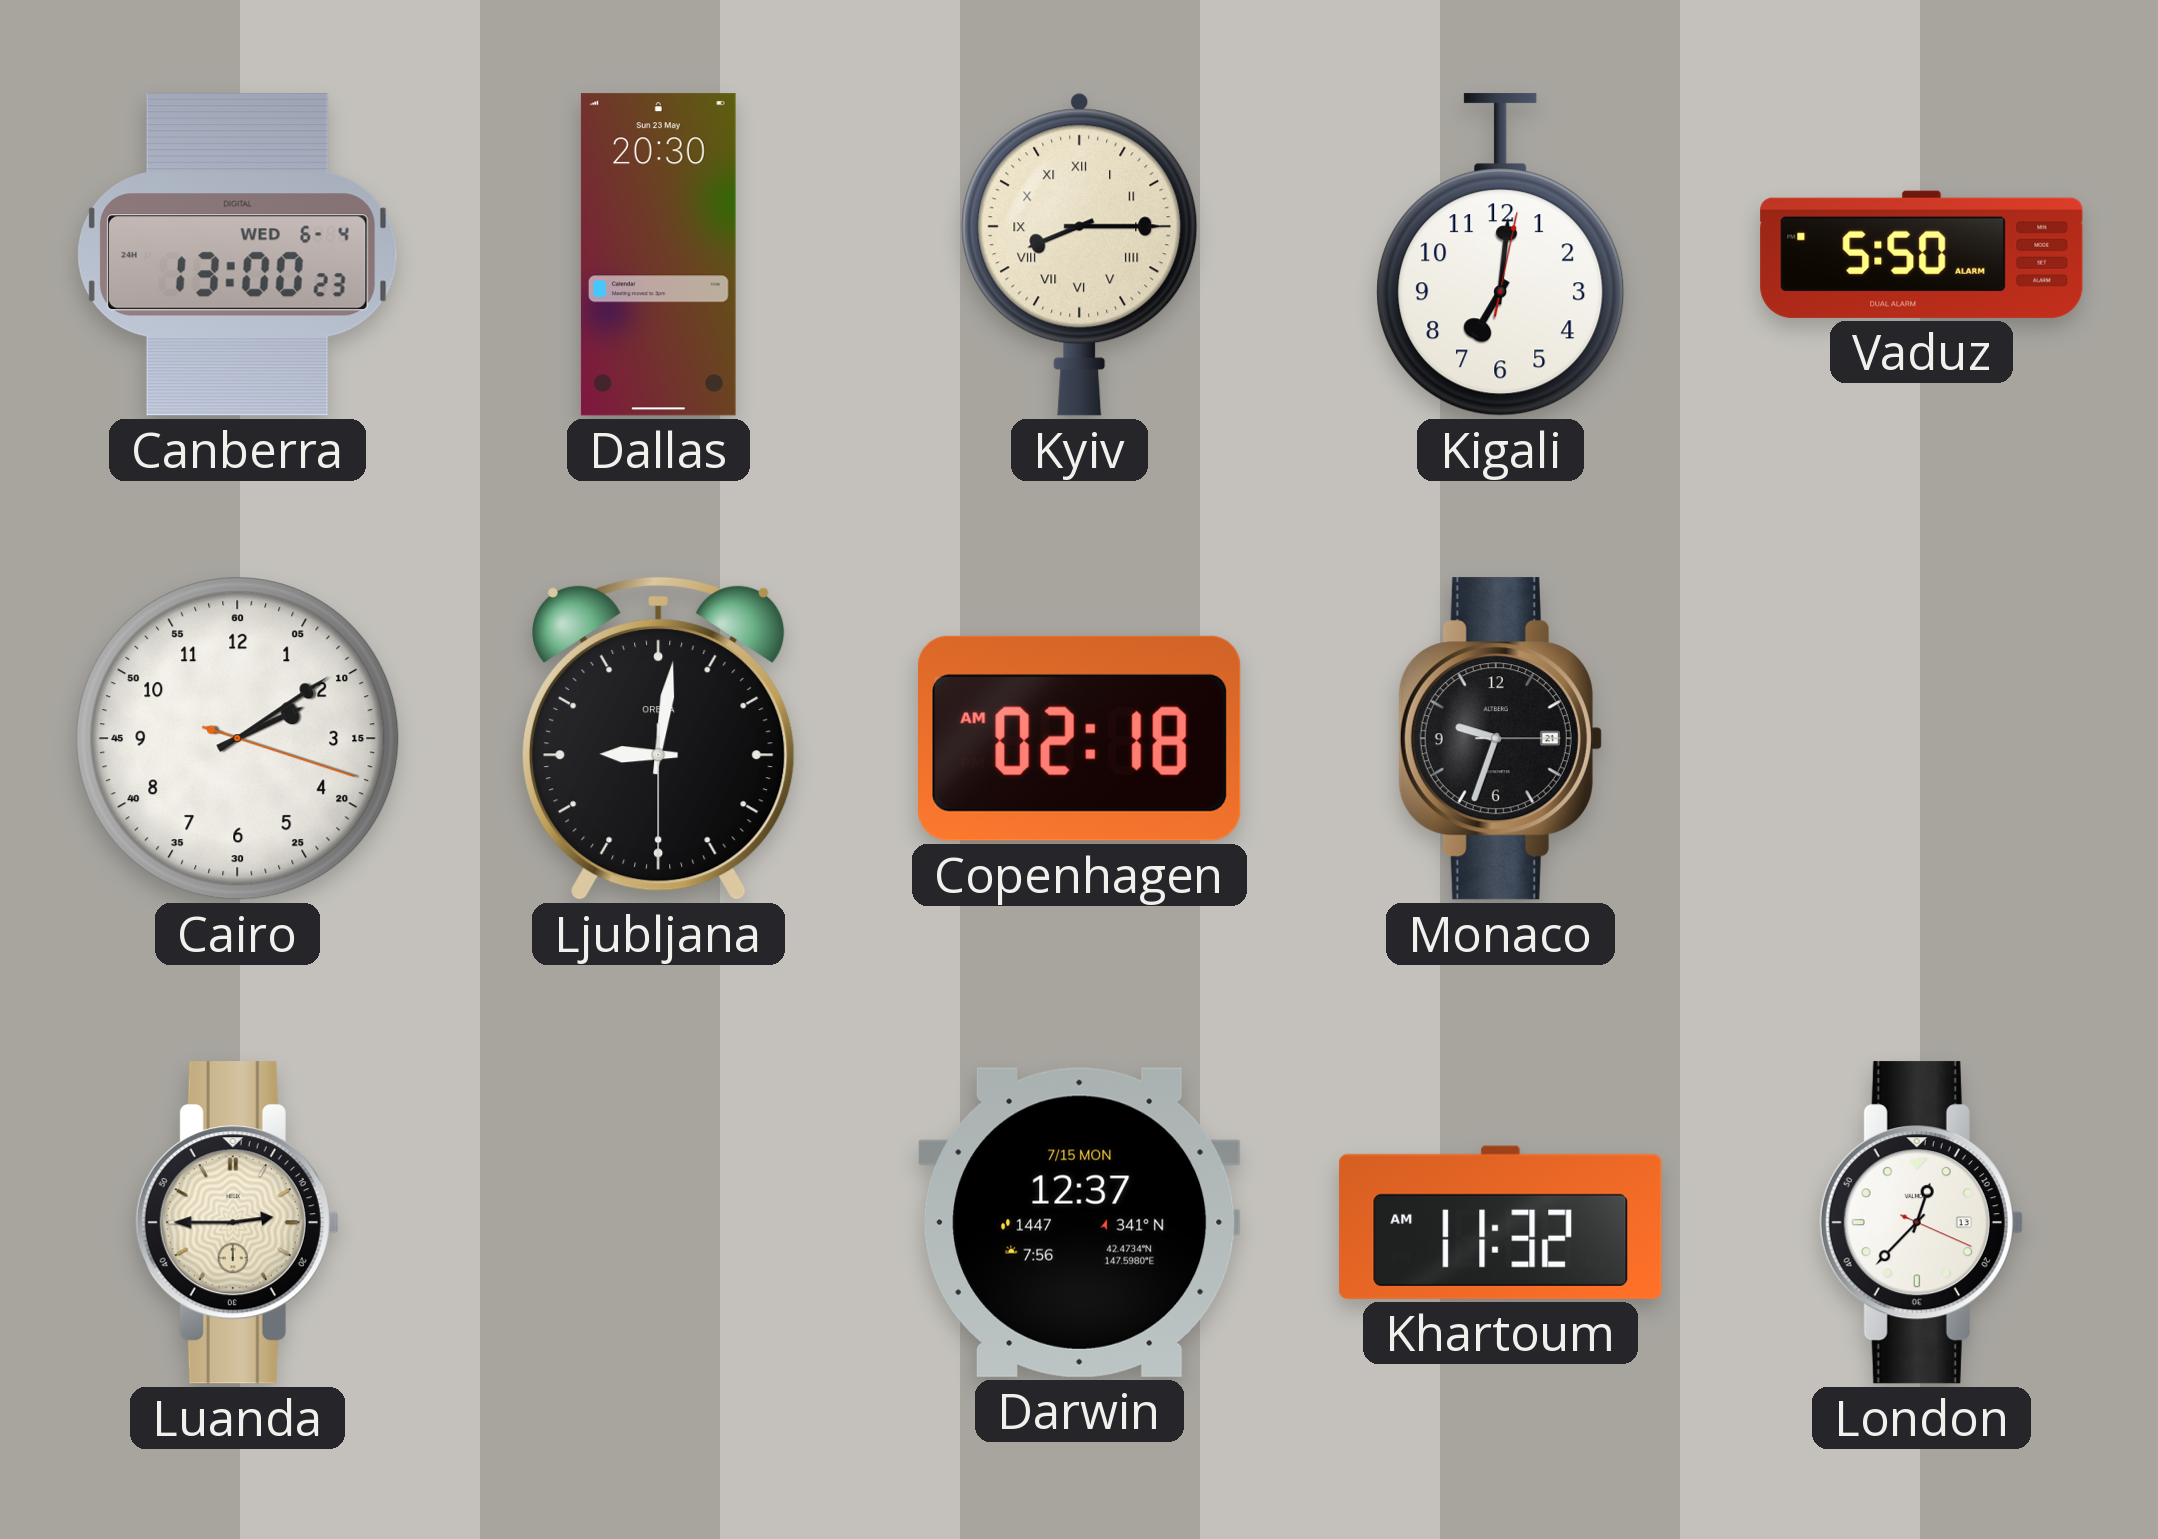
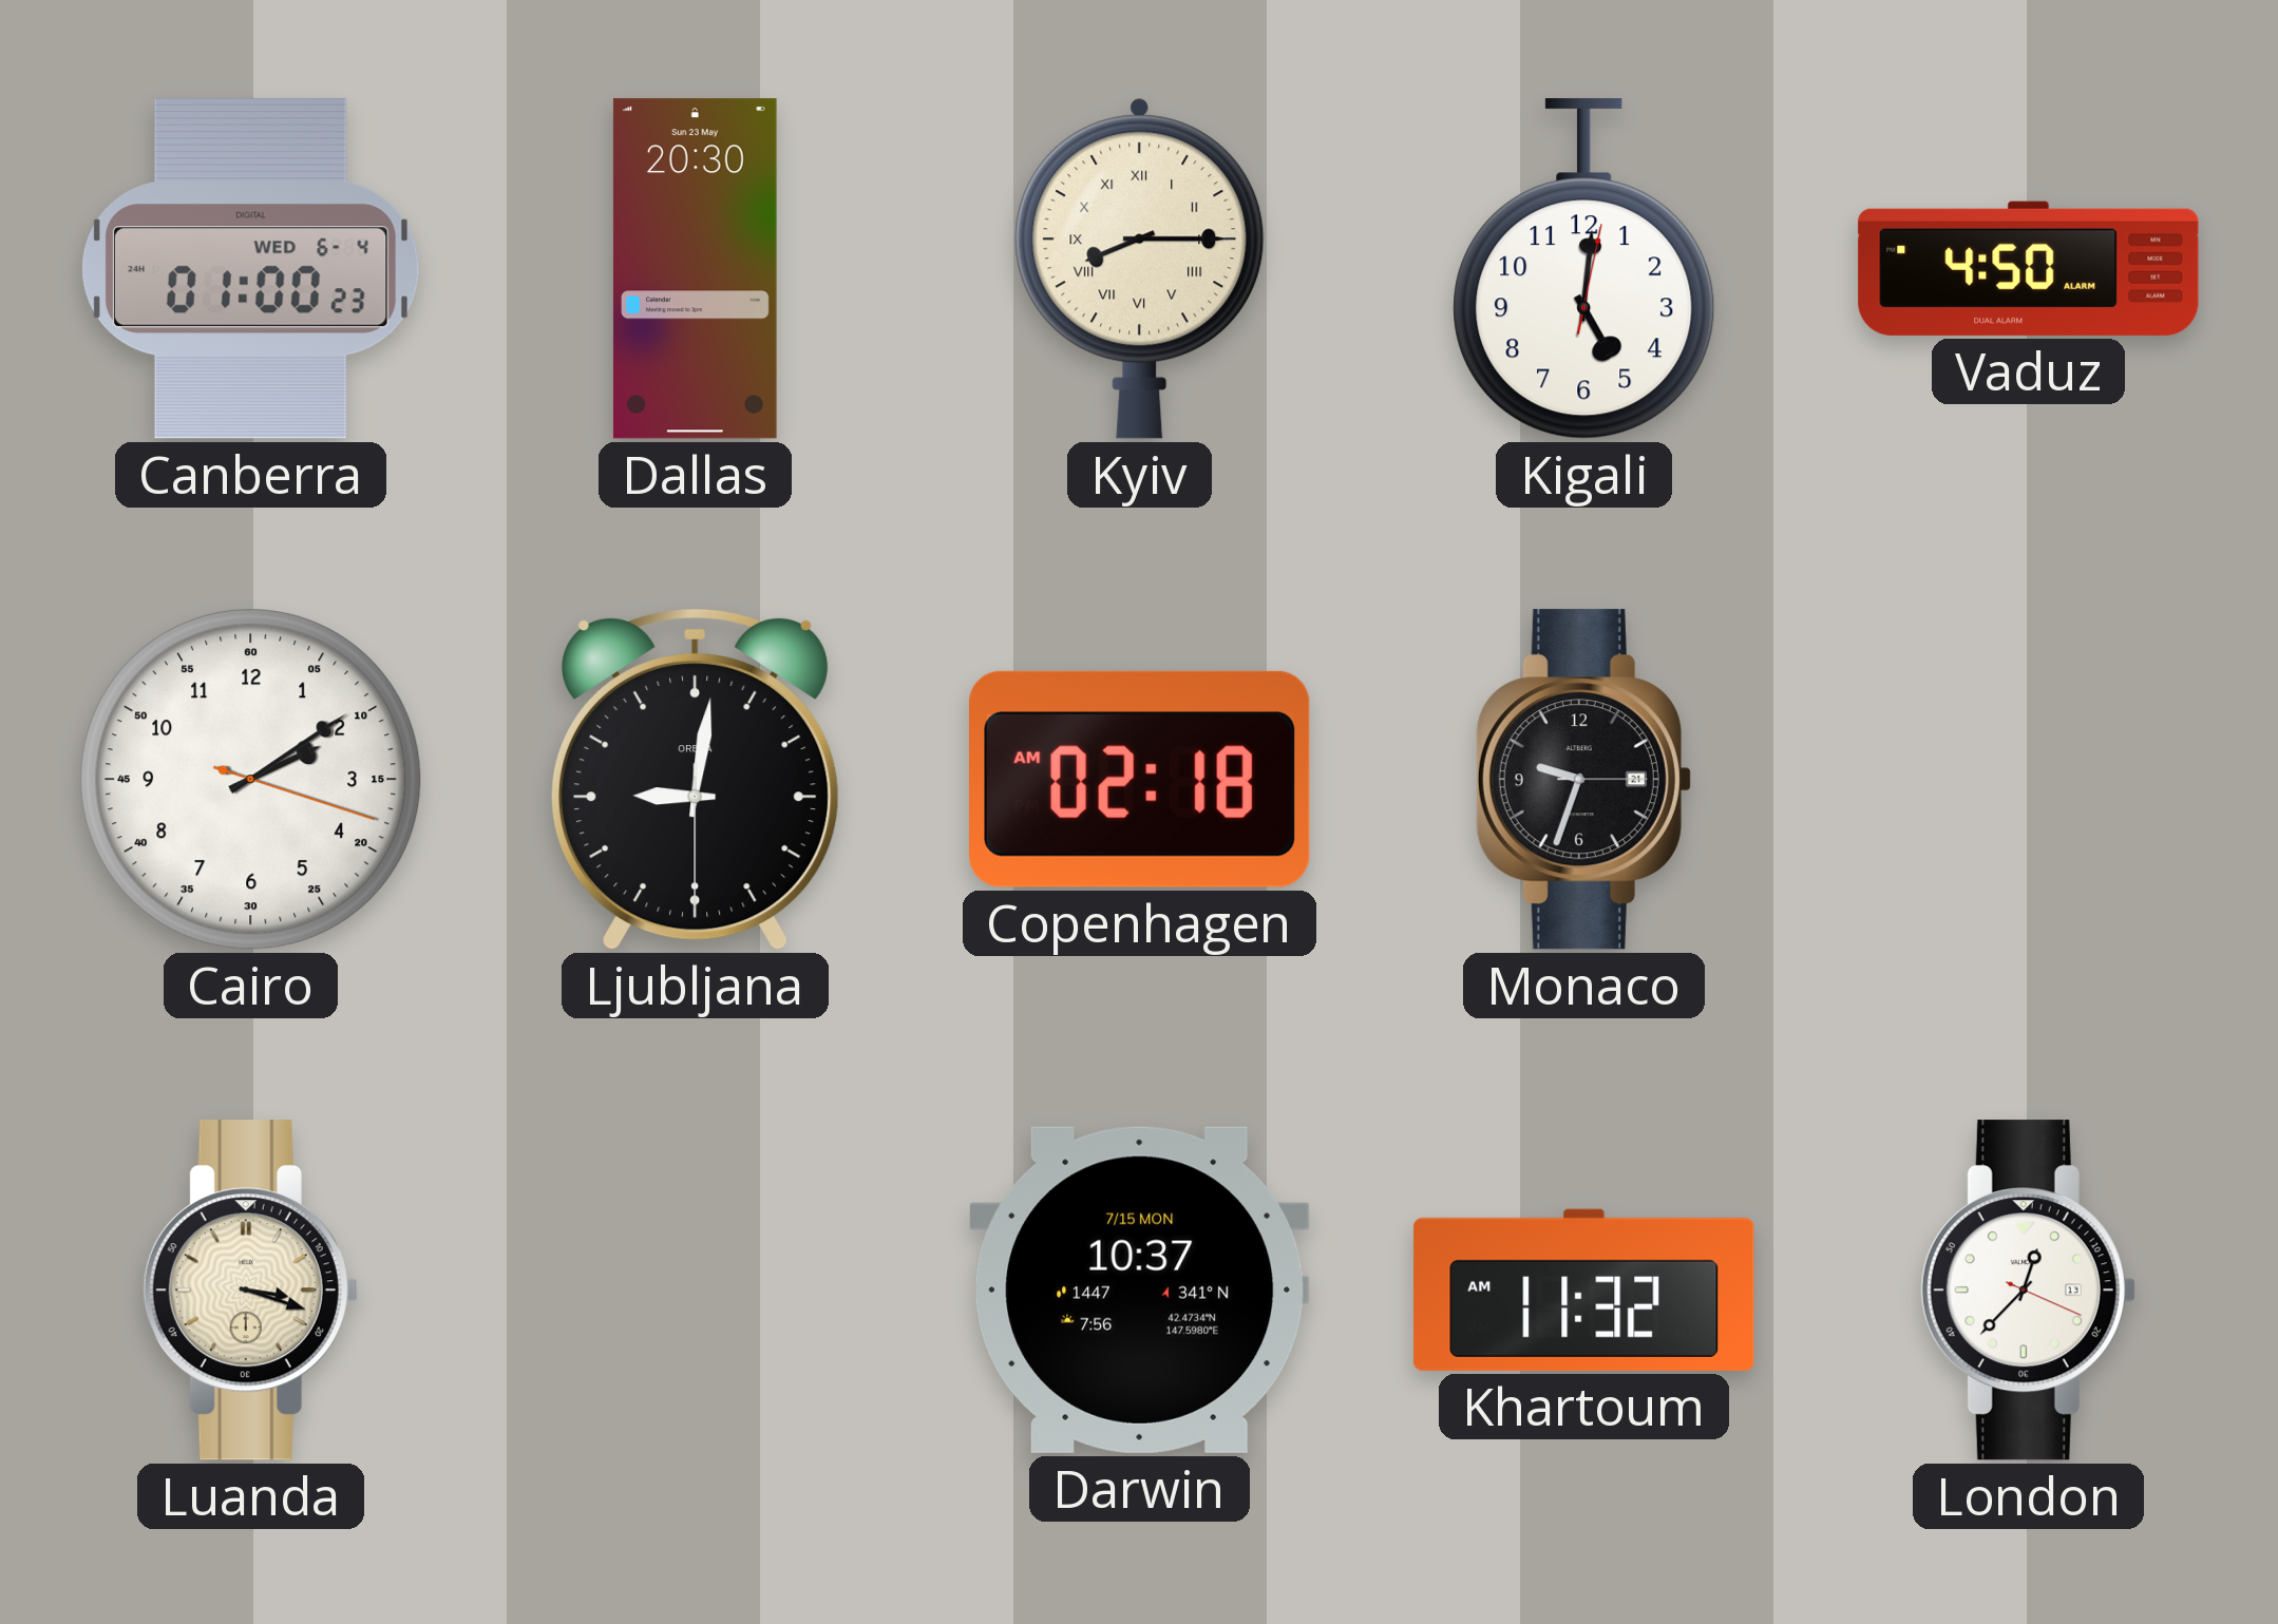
Canberra: 13:00 -> 01:00
Kigali: 7:01 -> 5:01
Vaduz: 5:50 -> 4:50
Luanda: 2:45 -> 3:18
Darwin: 12:37 -> 10:37
